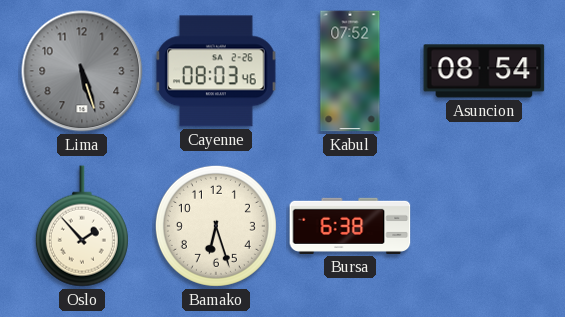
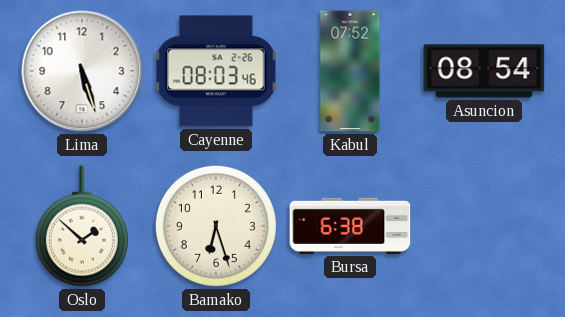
Lima dial: grey -> white
Oslo: 1:53 -> 1:52
